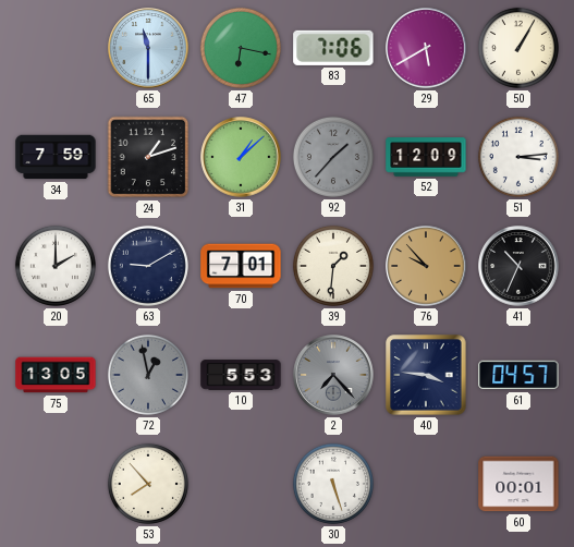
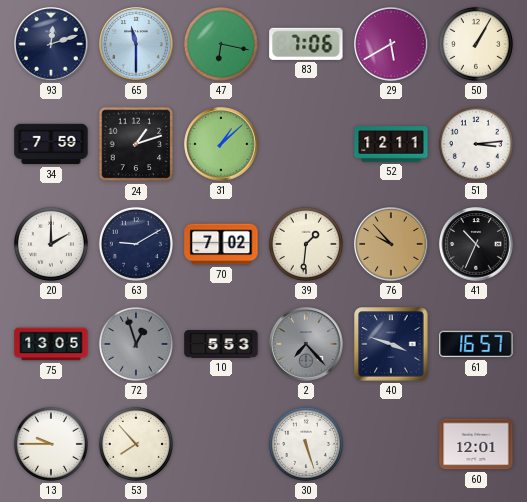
93: none -> 12:12
92: 1:37 -> none
52: 12:09 -> 12:11
70: 7:01 -> 7:02
72: 12:58 -> 12:57
40: 3:46 -> 3:48
61: 04:57 -> 16:57
13: none -> 9:45
60: 00:01 -> 12:01
